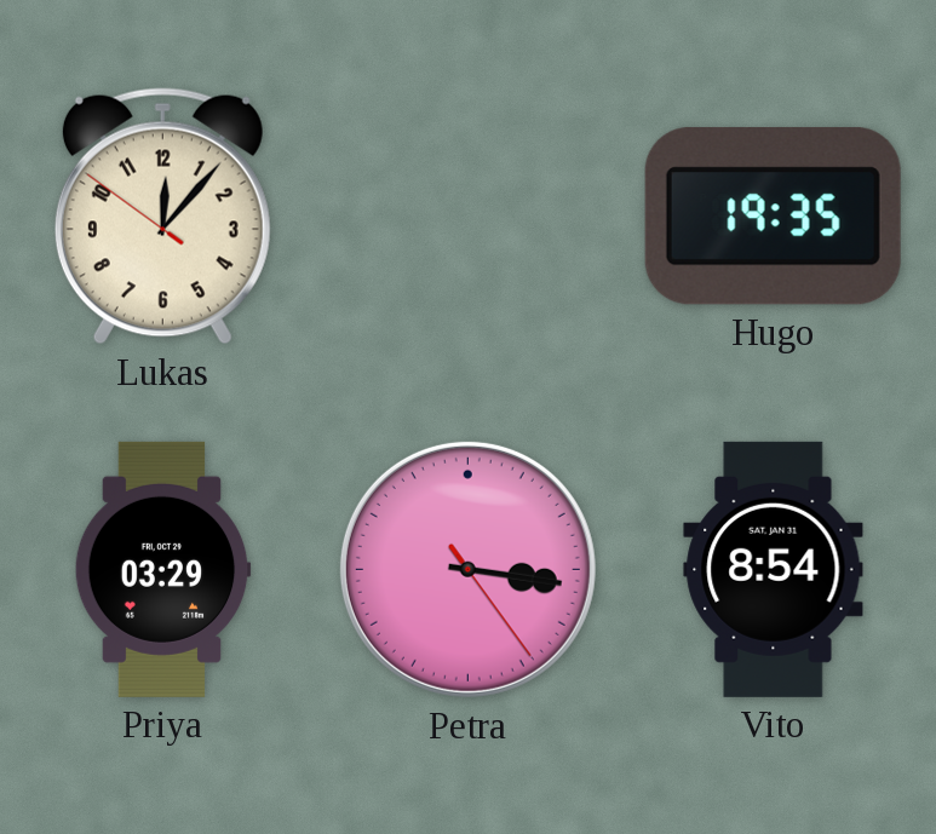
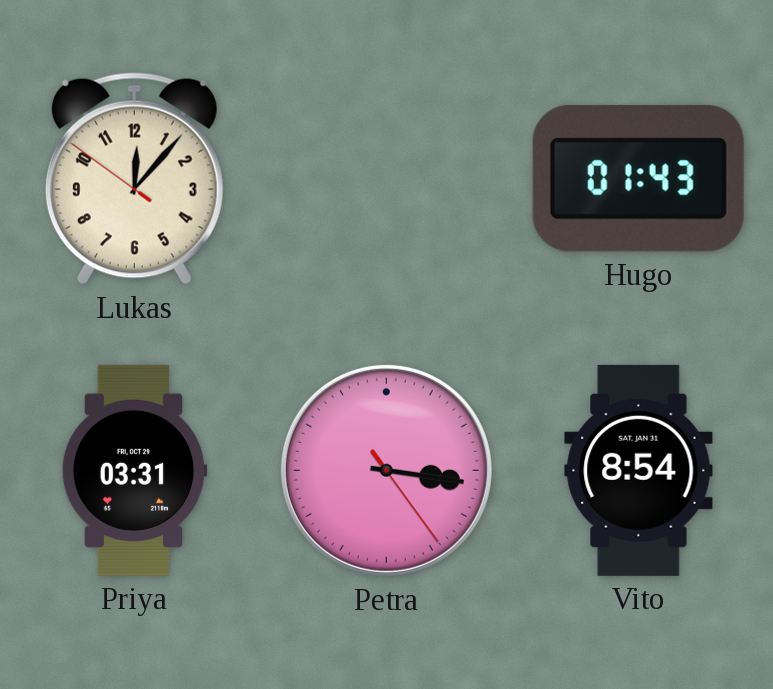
Hugo: 19:35 -> 01:43
Priya: 03:29 -> 03:31
